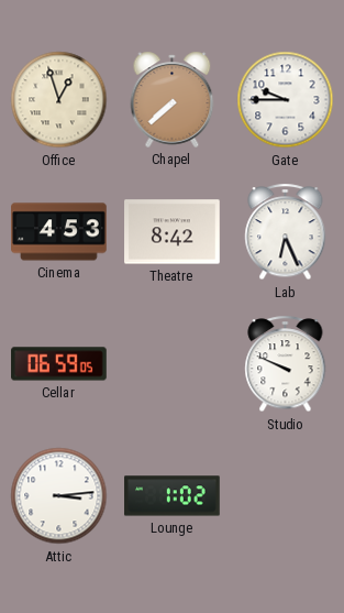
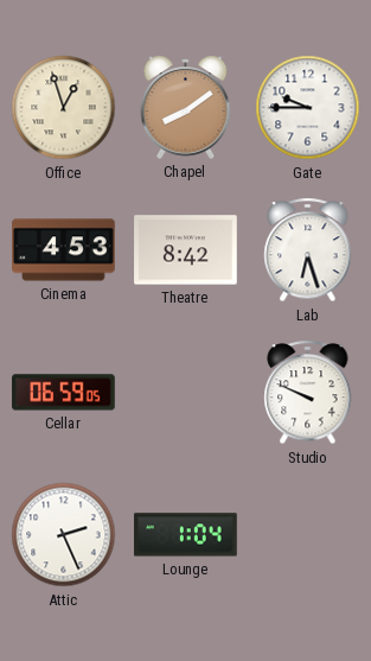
Chapel: 7:38 -> 8:09
Lab: 6:26 -> 6:27
Attic: 3:14 -> 2:26
Lounge: 1:02 -> 1:04
